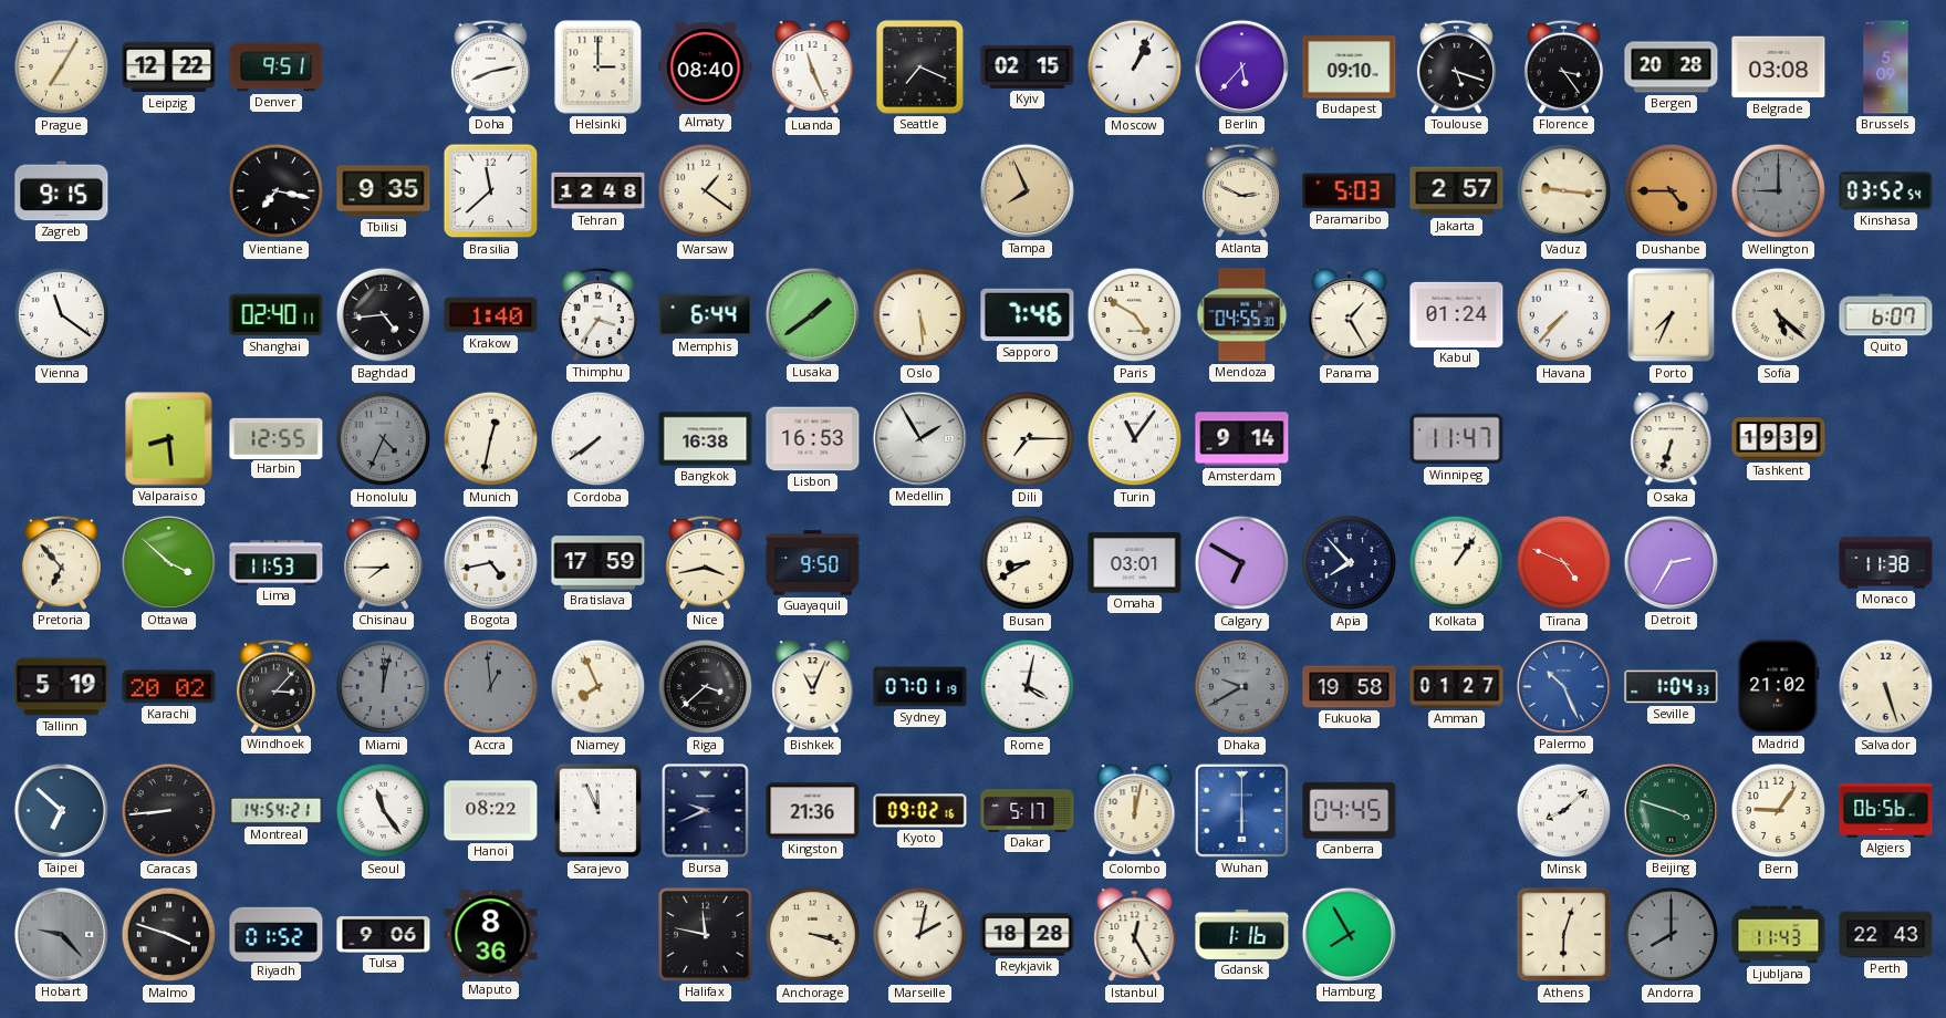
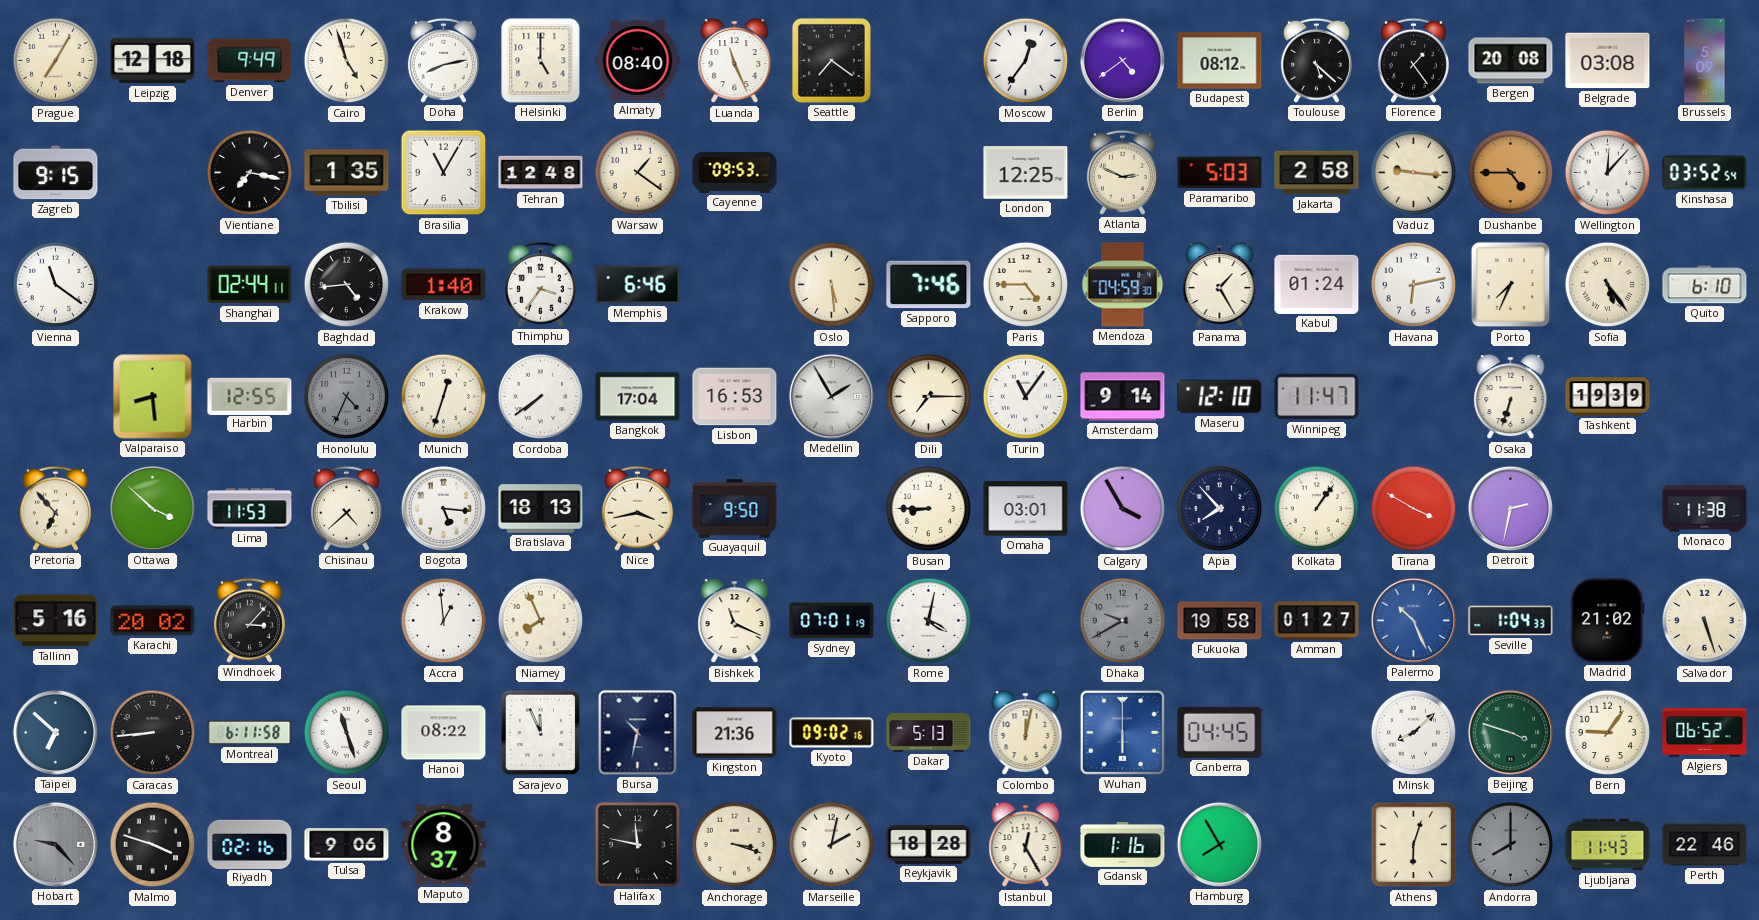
Leipzig: 12:22 -> 12:18
Denver: 9:51 -> 9:49
Cairo: none -> 4:57
Helsinki: 3:00 -> 5:00
Seattle: 7:19 -> 7:21
Kyiv: 02:15 -> none
Moscow: 1:04 -> 12:36
Berlin: 5:37 -> 4:39
Budapest: 09:10 -> 08:12
Toulouse: 5:18 -> 5:22
Florence: 3:24 -> 1:24
Bergen: 20:28 -> 20:08
Tbilisi: 9:35 -> 1:35
Brasilia: 11:38 -> 11:05
Cayenne: none -> 09:53
Tampa: 7:56 -> none
London: none -> 12:25
Jakarta: 2:57 -> 2:58
Wellington: 9:00 -> 12:07
Wellington dial: grey -> white
Shanghai: 02:40 -> 02:44
Memphis: 6:44 -> 6:46
Lusaka: 1:39 -> none
Paris: 4:50 -> 4:45
Mendoza: 04:55 -> 04:59
Havana: 7:37 -> 6:13
Sofia: 5:22 -> 5:24
Quito: 6:07 -> 6:10
Munich: 12:32 -> 12:33
Bangkok: 16:38 -> 17:04
Maseru: none -> 12:10
Chisinau: 7:45 -> 4:38
Bogota: 4:43 -> 5:16
Bratislava: 17:59 -> 18:13
Busan: 8:40 -> 8:45
Calgary: 6:50 -> 3:55
Tirana: 4:49 -> 3:50
Detroit: 2:35 -> 2:32
Tallinn: 5:19 -> 5:16
Miami: 12:02 -> none
Accra dial: grey -> white
Riga: 3:38 -> none
Bishkek: 11:04 -> 11:19
Montreal: 14:54 -> 6:11
Seoul: 11:24 -> 11:27
Bursa: 9:41 -> 10:32
Dakar: 5:17 -> 5:13
Algiers: 06:56 -> 06:52
Riyadh: 01:52 -> 02:16
Maputo: 8:36 -> 8:37
Perth: 22:43 -> 22:46
